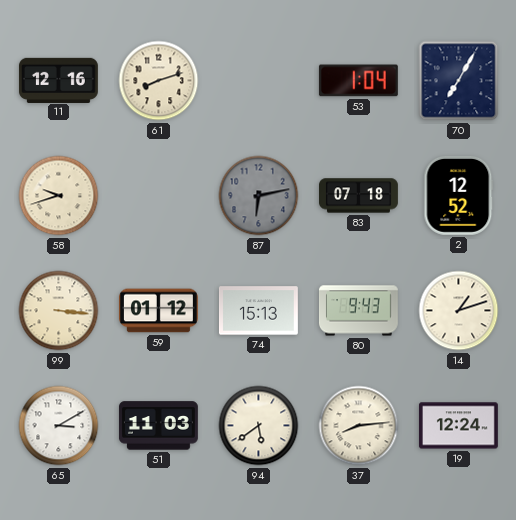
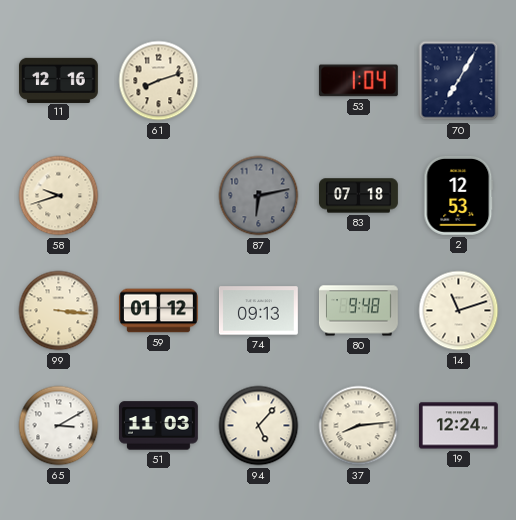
2: 12:52 -> 12:53
74: 15:13 -> 09:13
80: 9:43 -> 9:48
14: 1:12 -> 11:12
94: 5:39 -> 5:07
